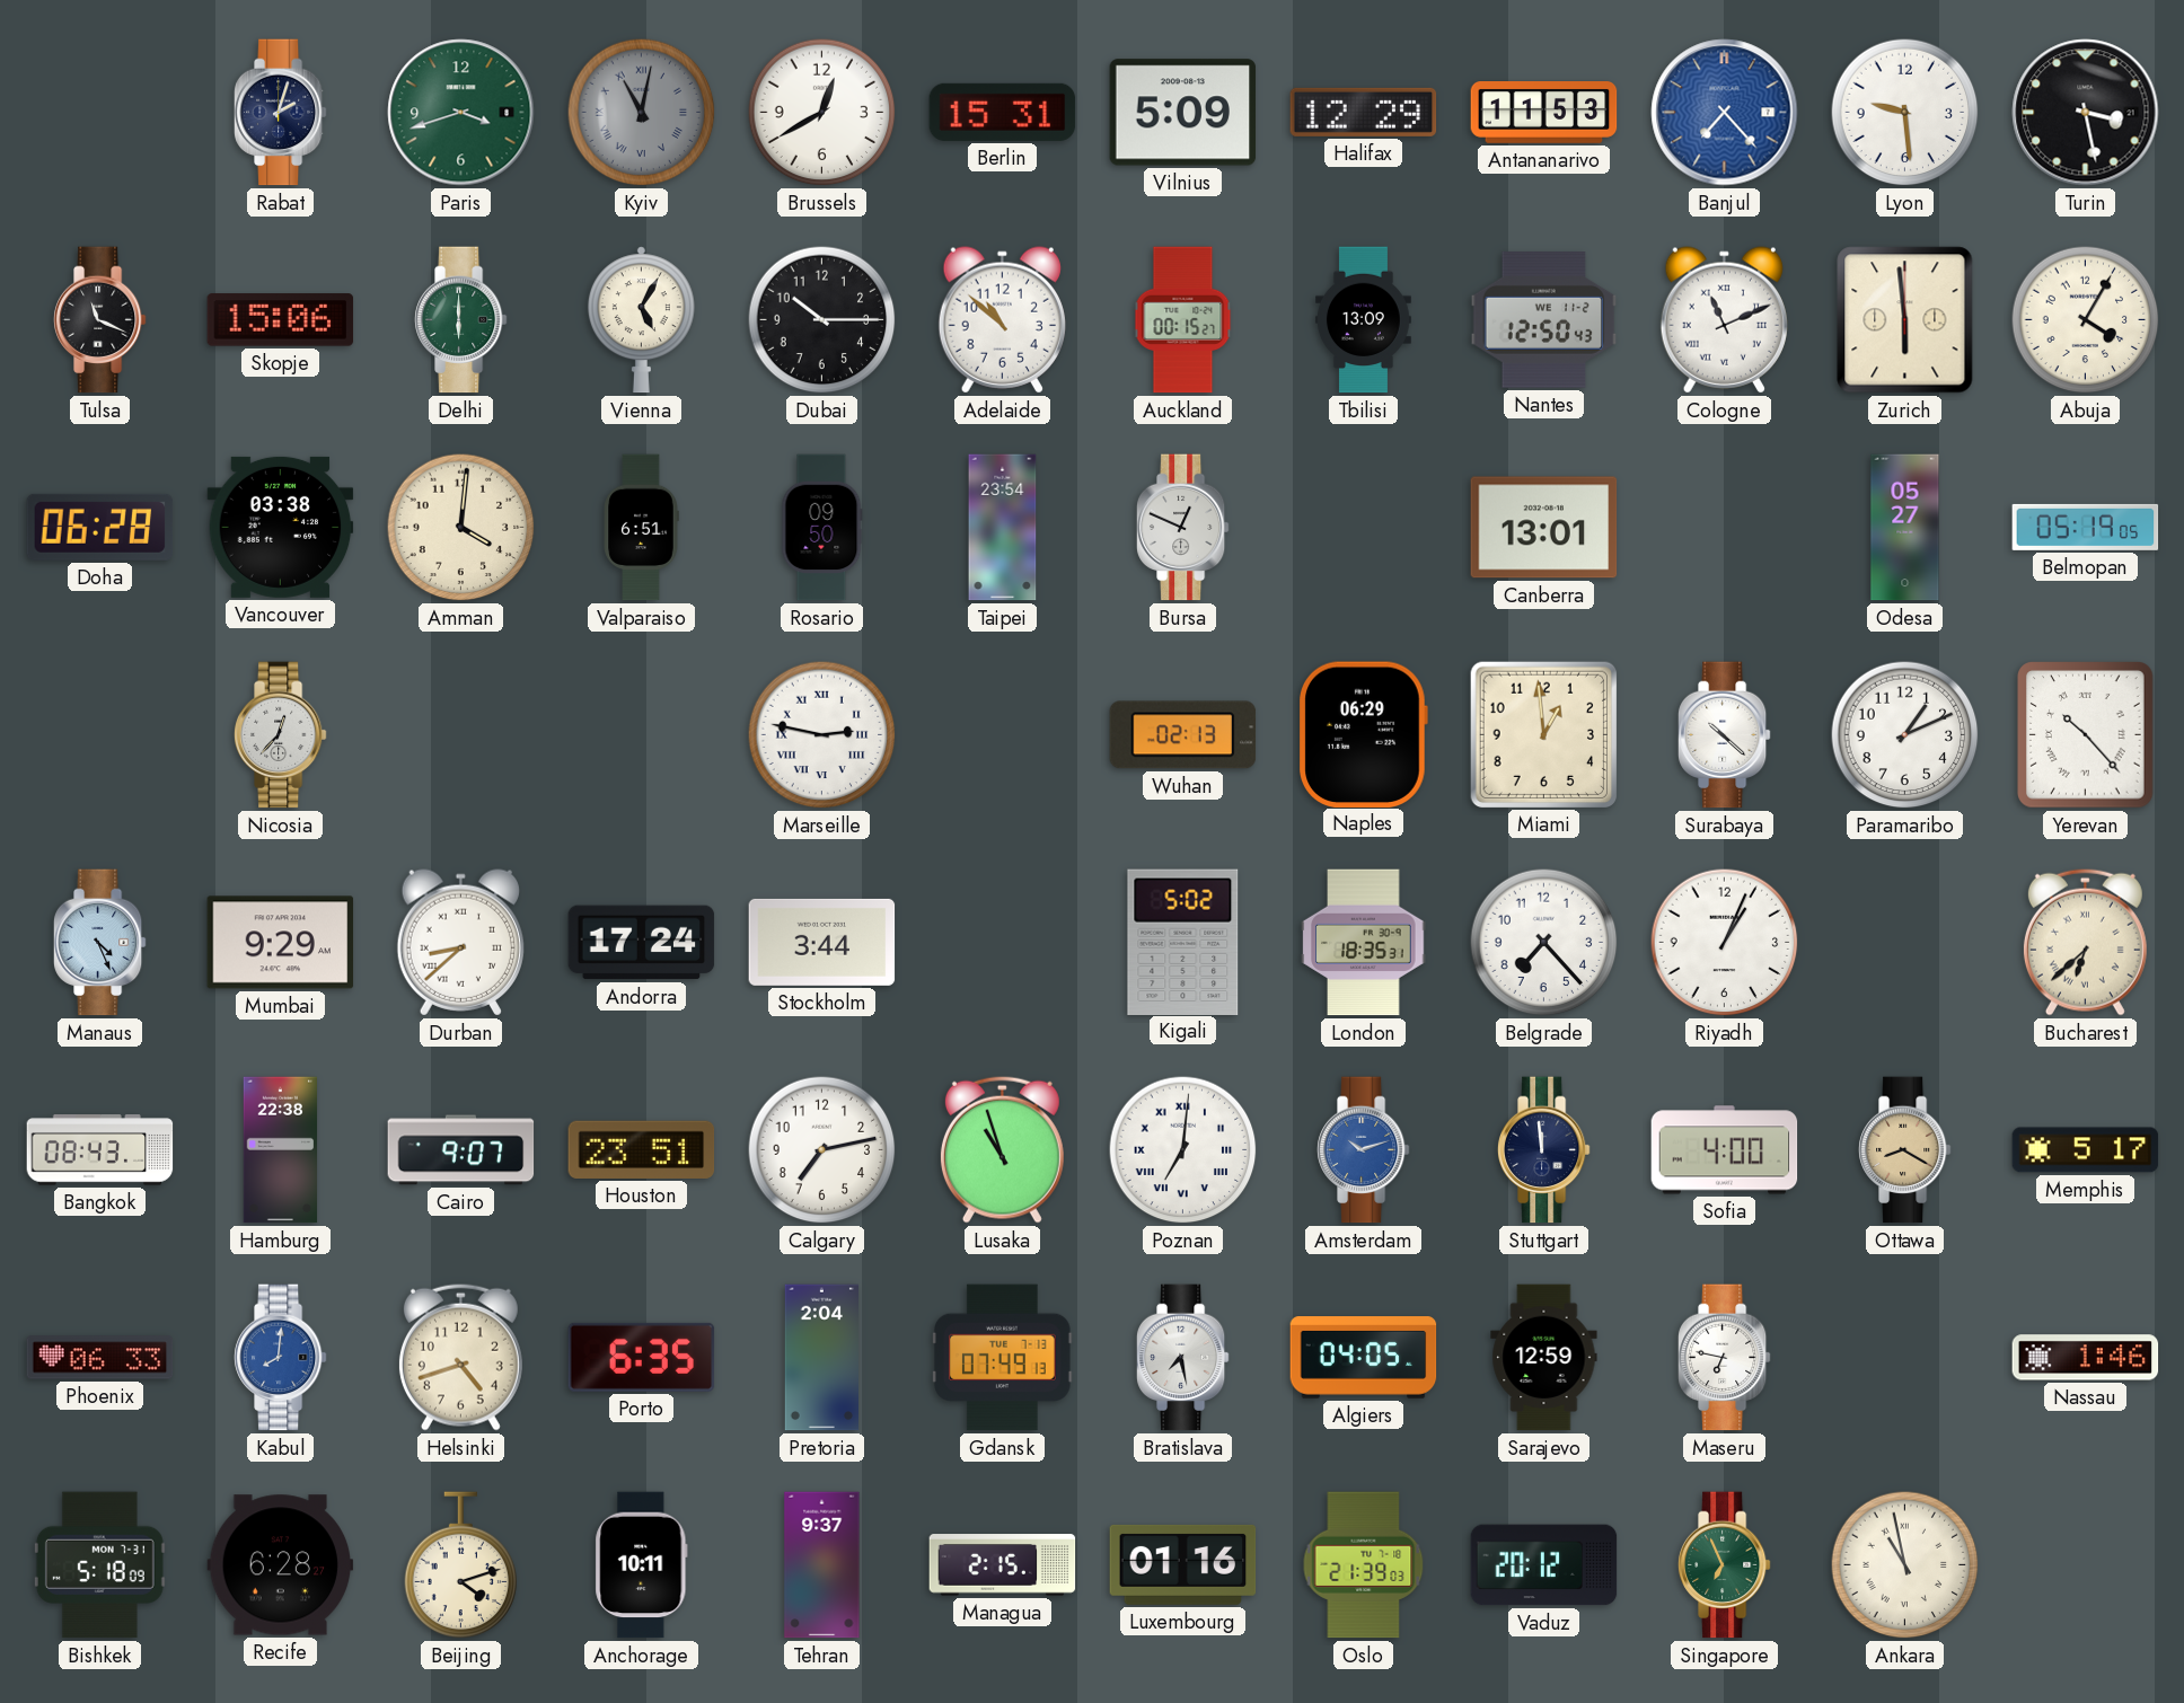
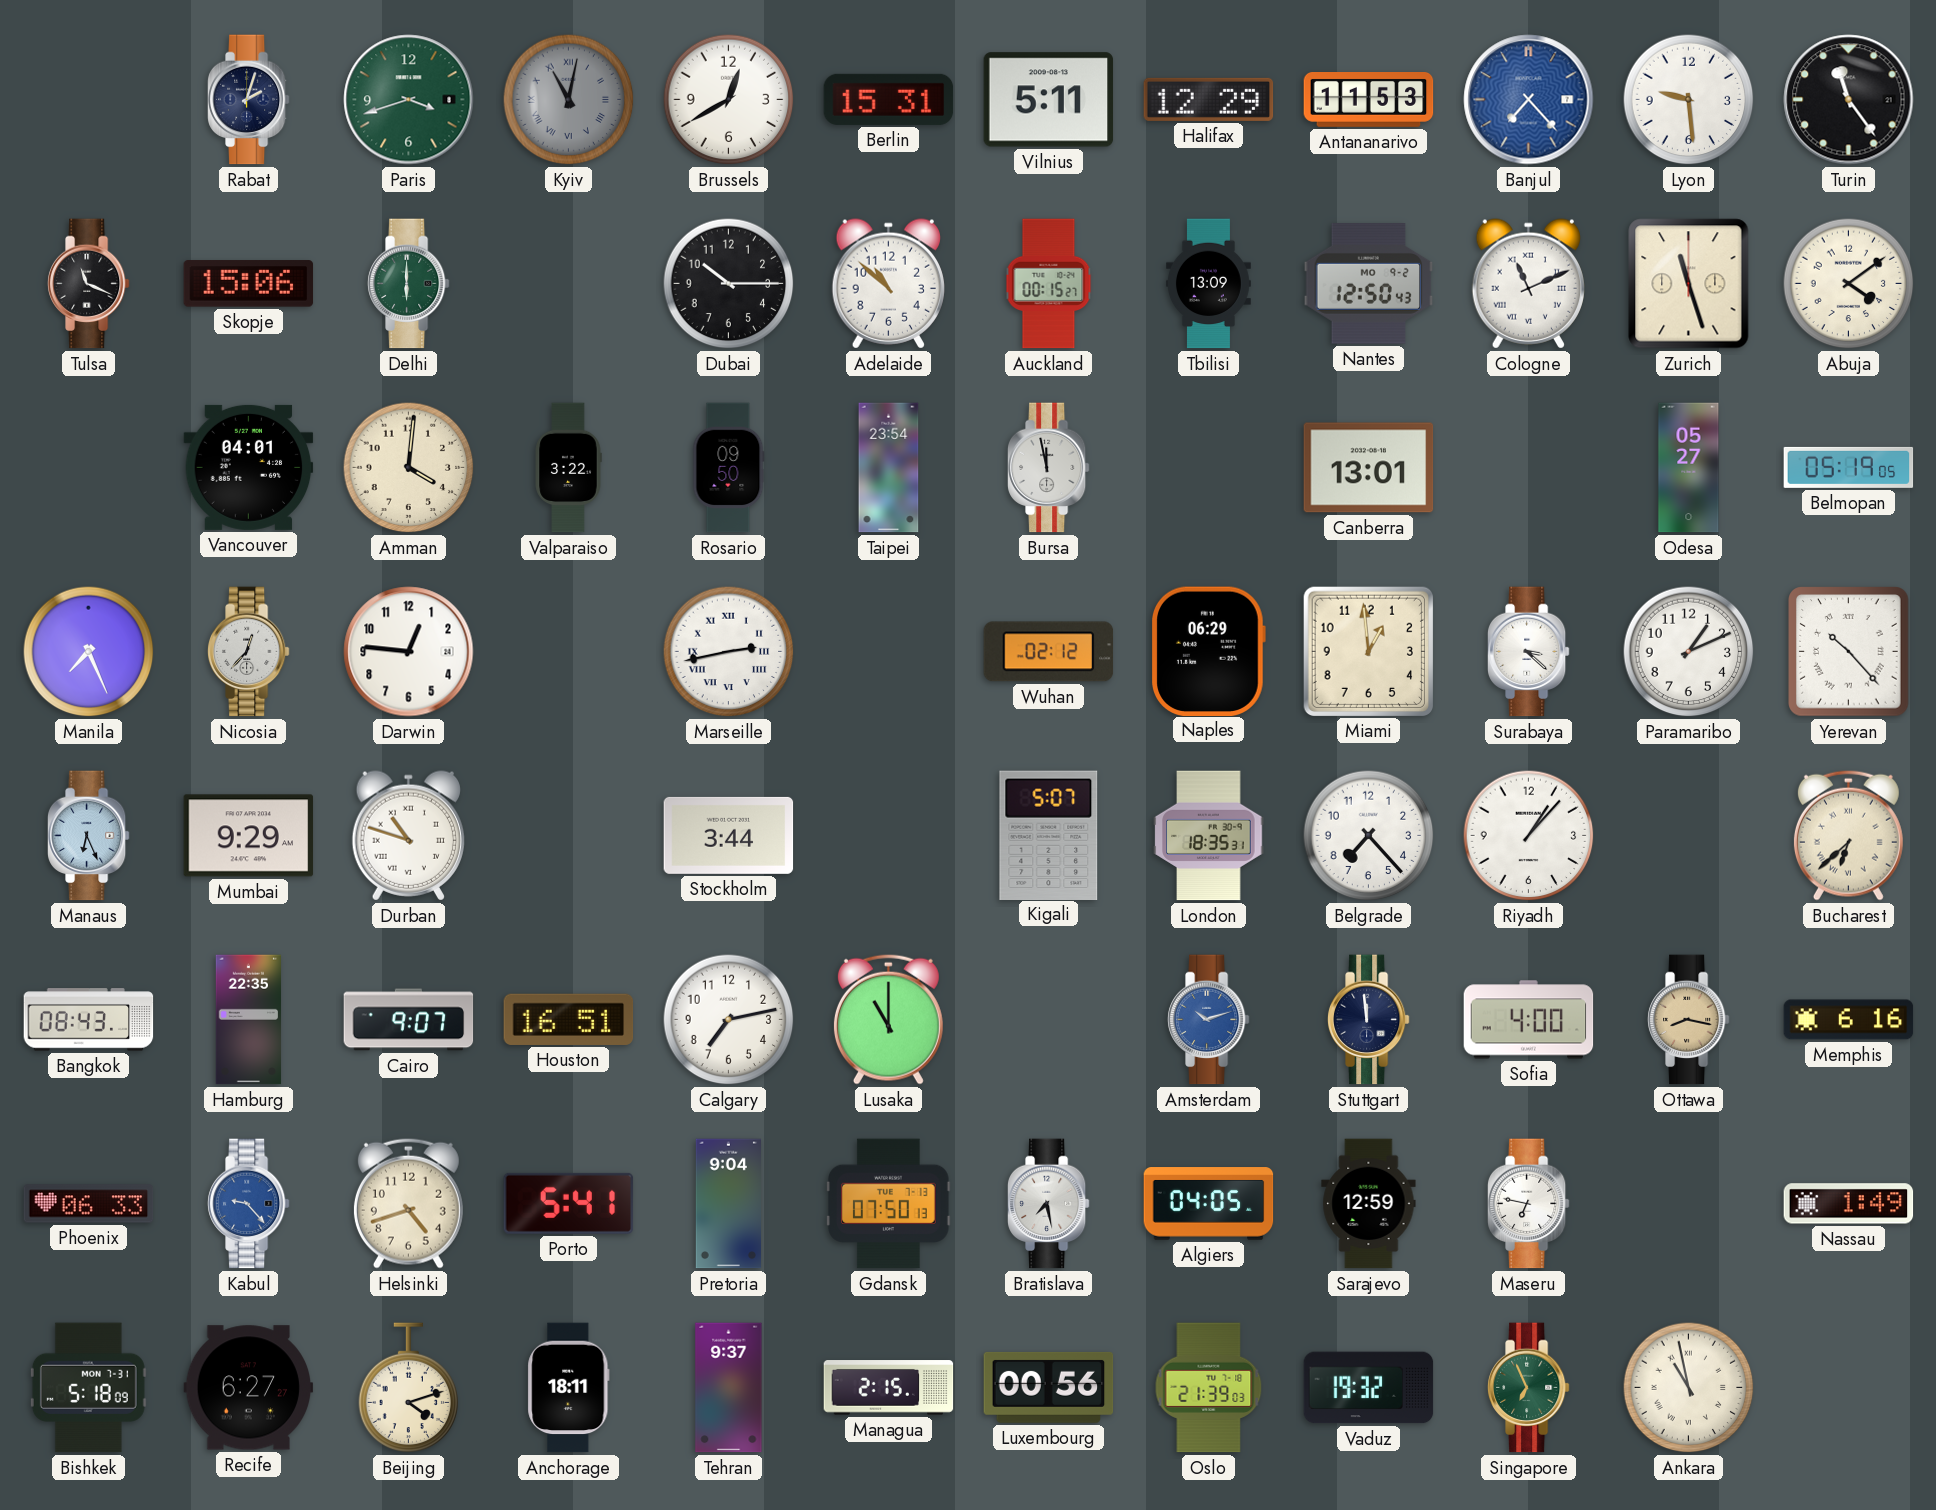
Vilnius: 5:09 -> 5:11
Turin: 3:28 -> 11:24
Vienna: 5:05 -> none
Nantes date: WE 11-2 -> MO 9-2
Zurich: 5:59 -> 11:27
Abuja: 4:05 -> 4:09
Doha: 06:28 -> none
Vancouver: 03:38 -> 04:01
Valparaiso: 6:51 -> 3:22
Bursa: 12:49 -> 11:58
Manila: none -> 7:26
Darwin: none -> 12:46
Marseille: 2:47 -> 2:43
Wuhan: 02:13 -> 02:12
Surabaya: 10:22 -> 3:22
Manaus: 4:26 -> 6:26
Durban: 8:38 -> 10:48
Andorra: 17:24 -> none
Kigali: 5:02 -> 5:07
Riyadh: 1:04 -> 1:07
Hamburg: 22:38 -> 22:35
Houston: 23:51 -> 16:51
Lusaka: 10:57 -> 11:00
Poznan: 7:01 -> none
Ottawa: 8:20 -> 8:17
Memphis: 5:17 -> 6:16
Kabul: 8:01 -> 9:23
Porto: 6:35 -> 5:41
Pretoria: 2:04 -> 9:04
Gdansk: 07:49 -> 07:50
Nassau: 1:46 -> 1:49
Recife: 6:28 -> 6:27
Anchorage: 10:11 -> 18:11
Luxembourg: 01:16 -> 00:56
Vaduz: 20:12 -> 19:32
